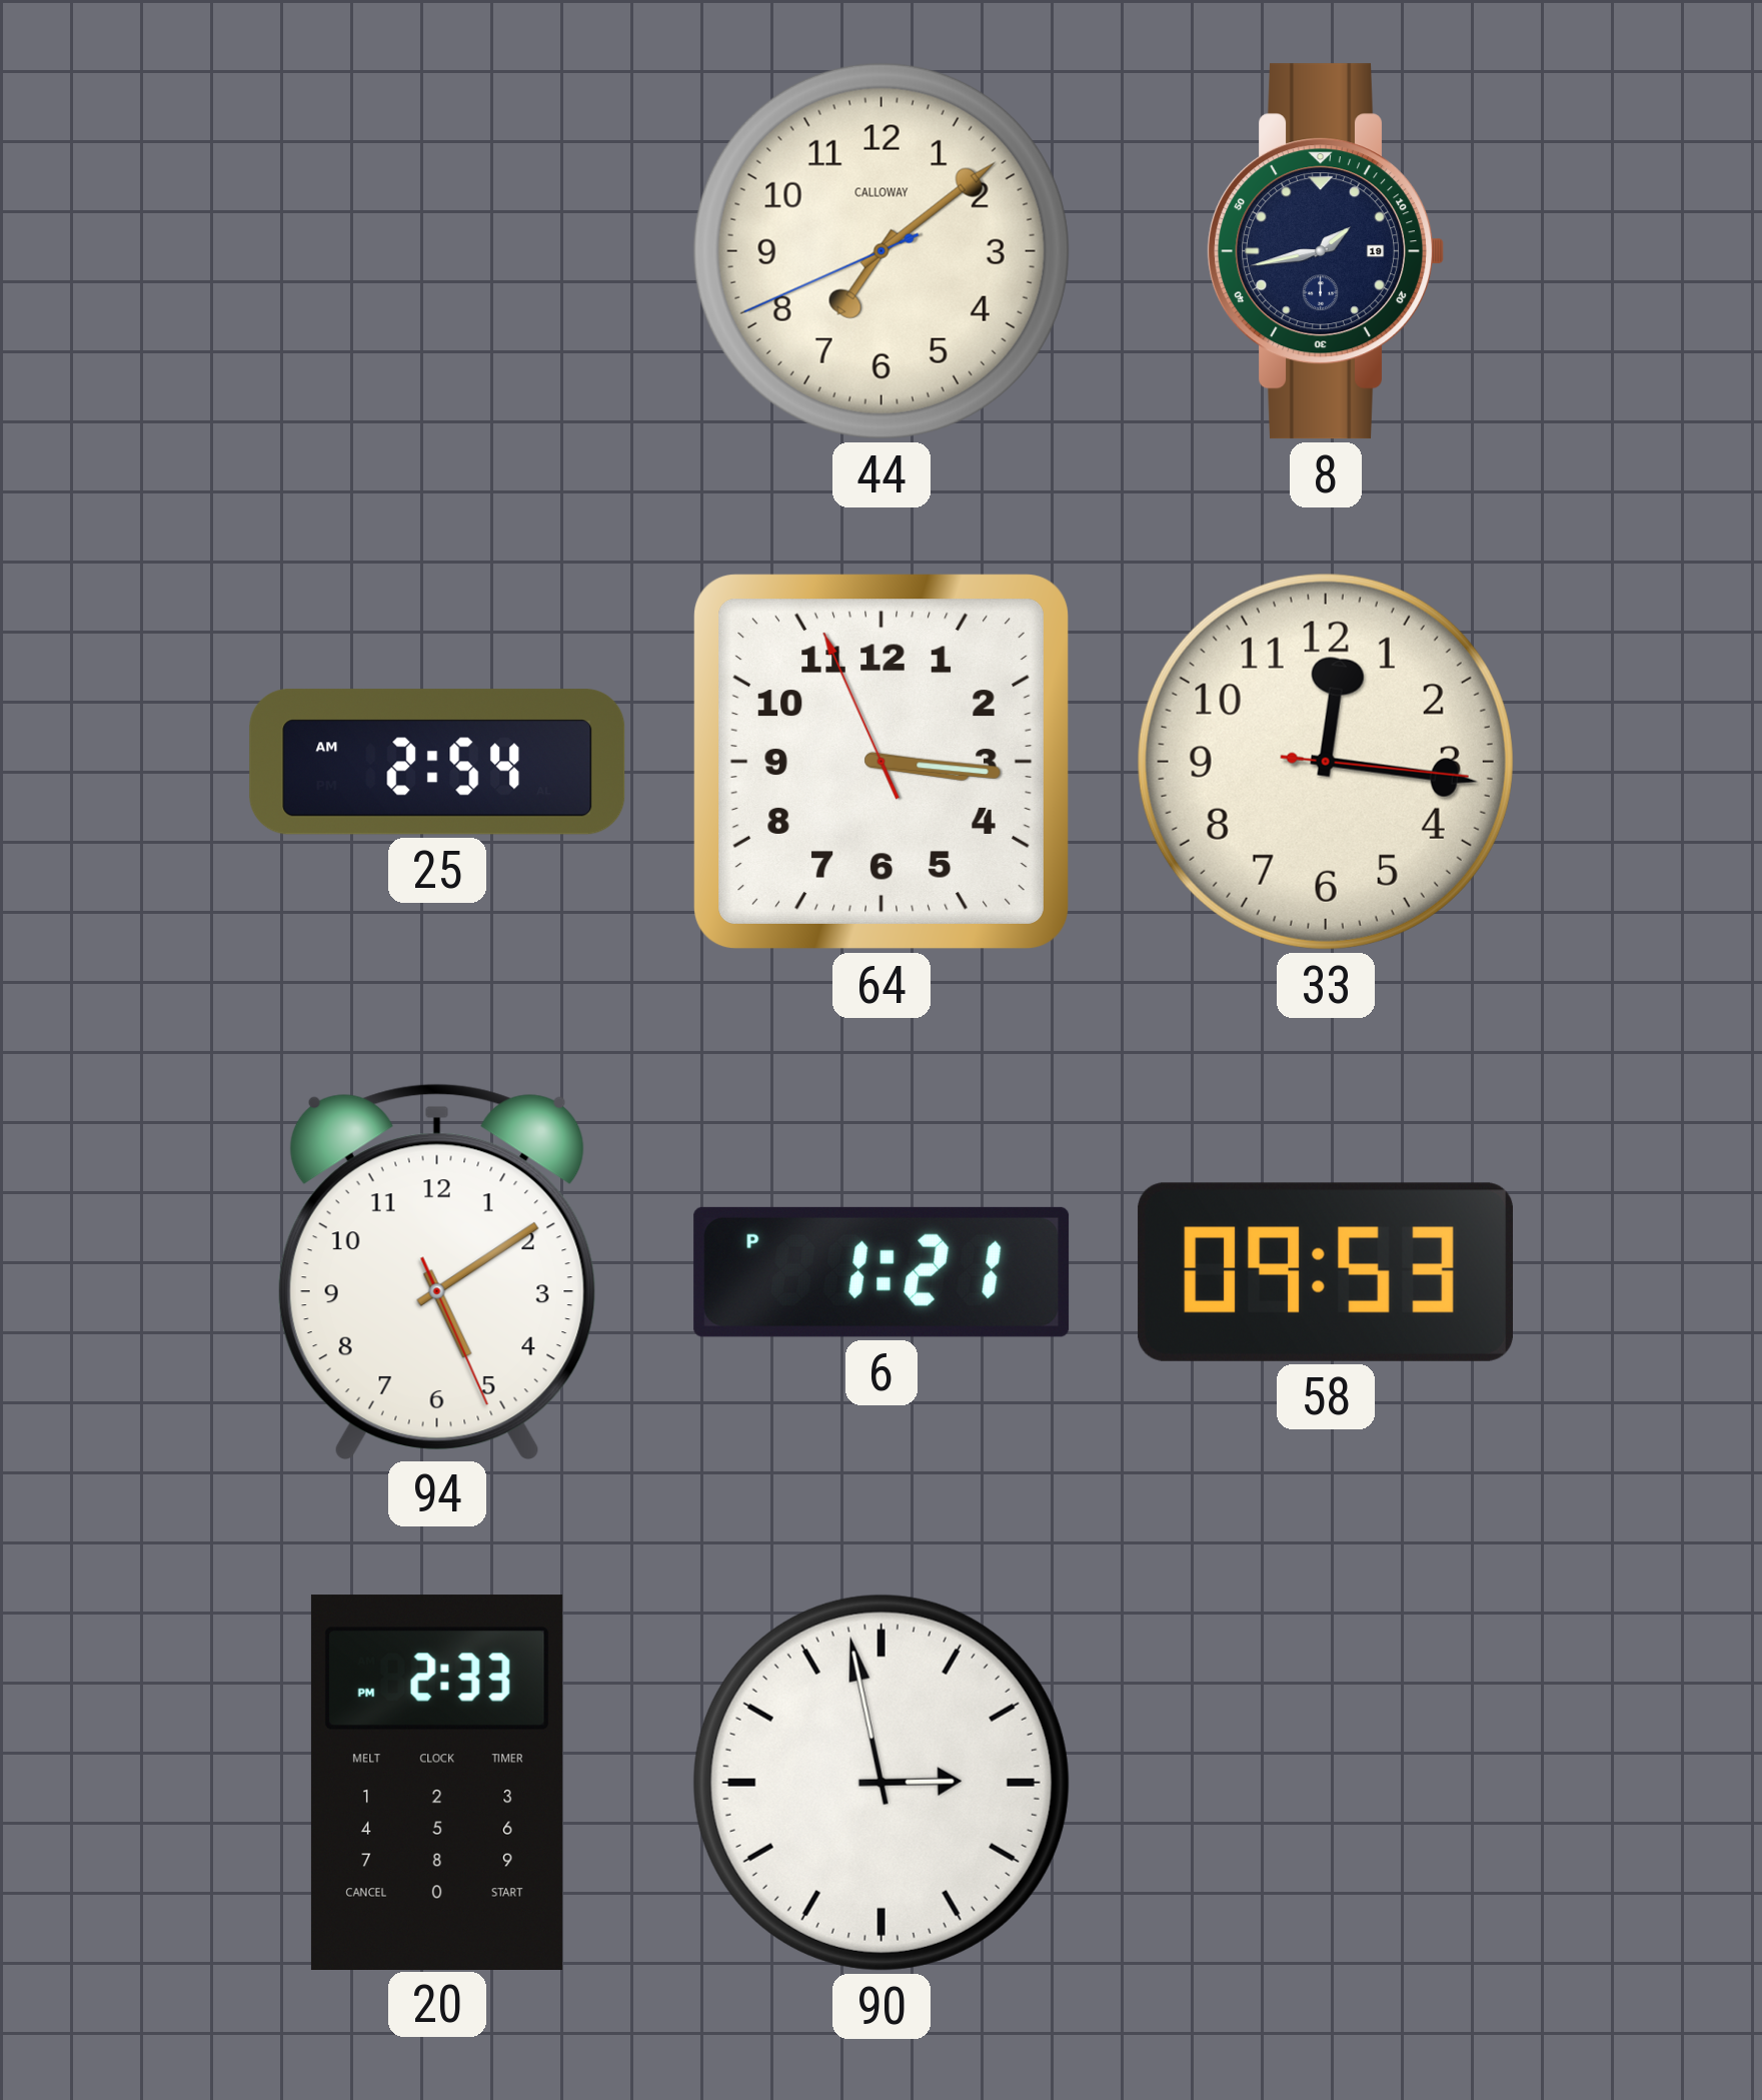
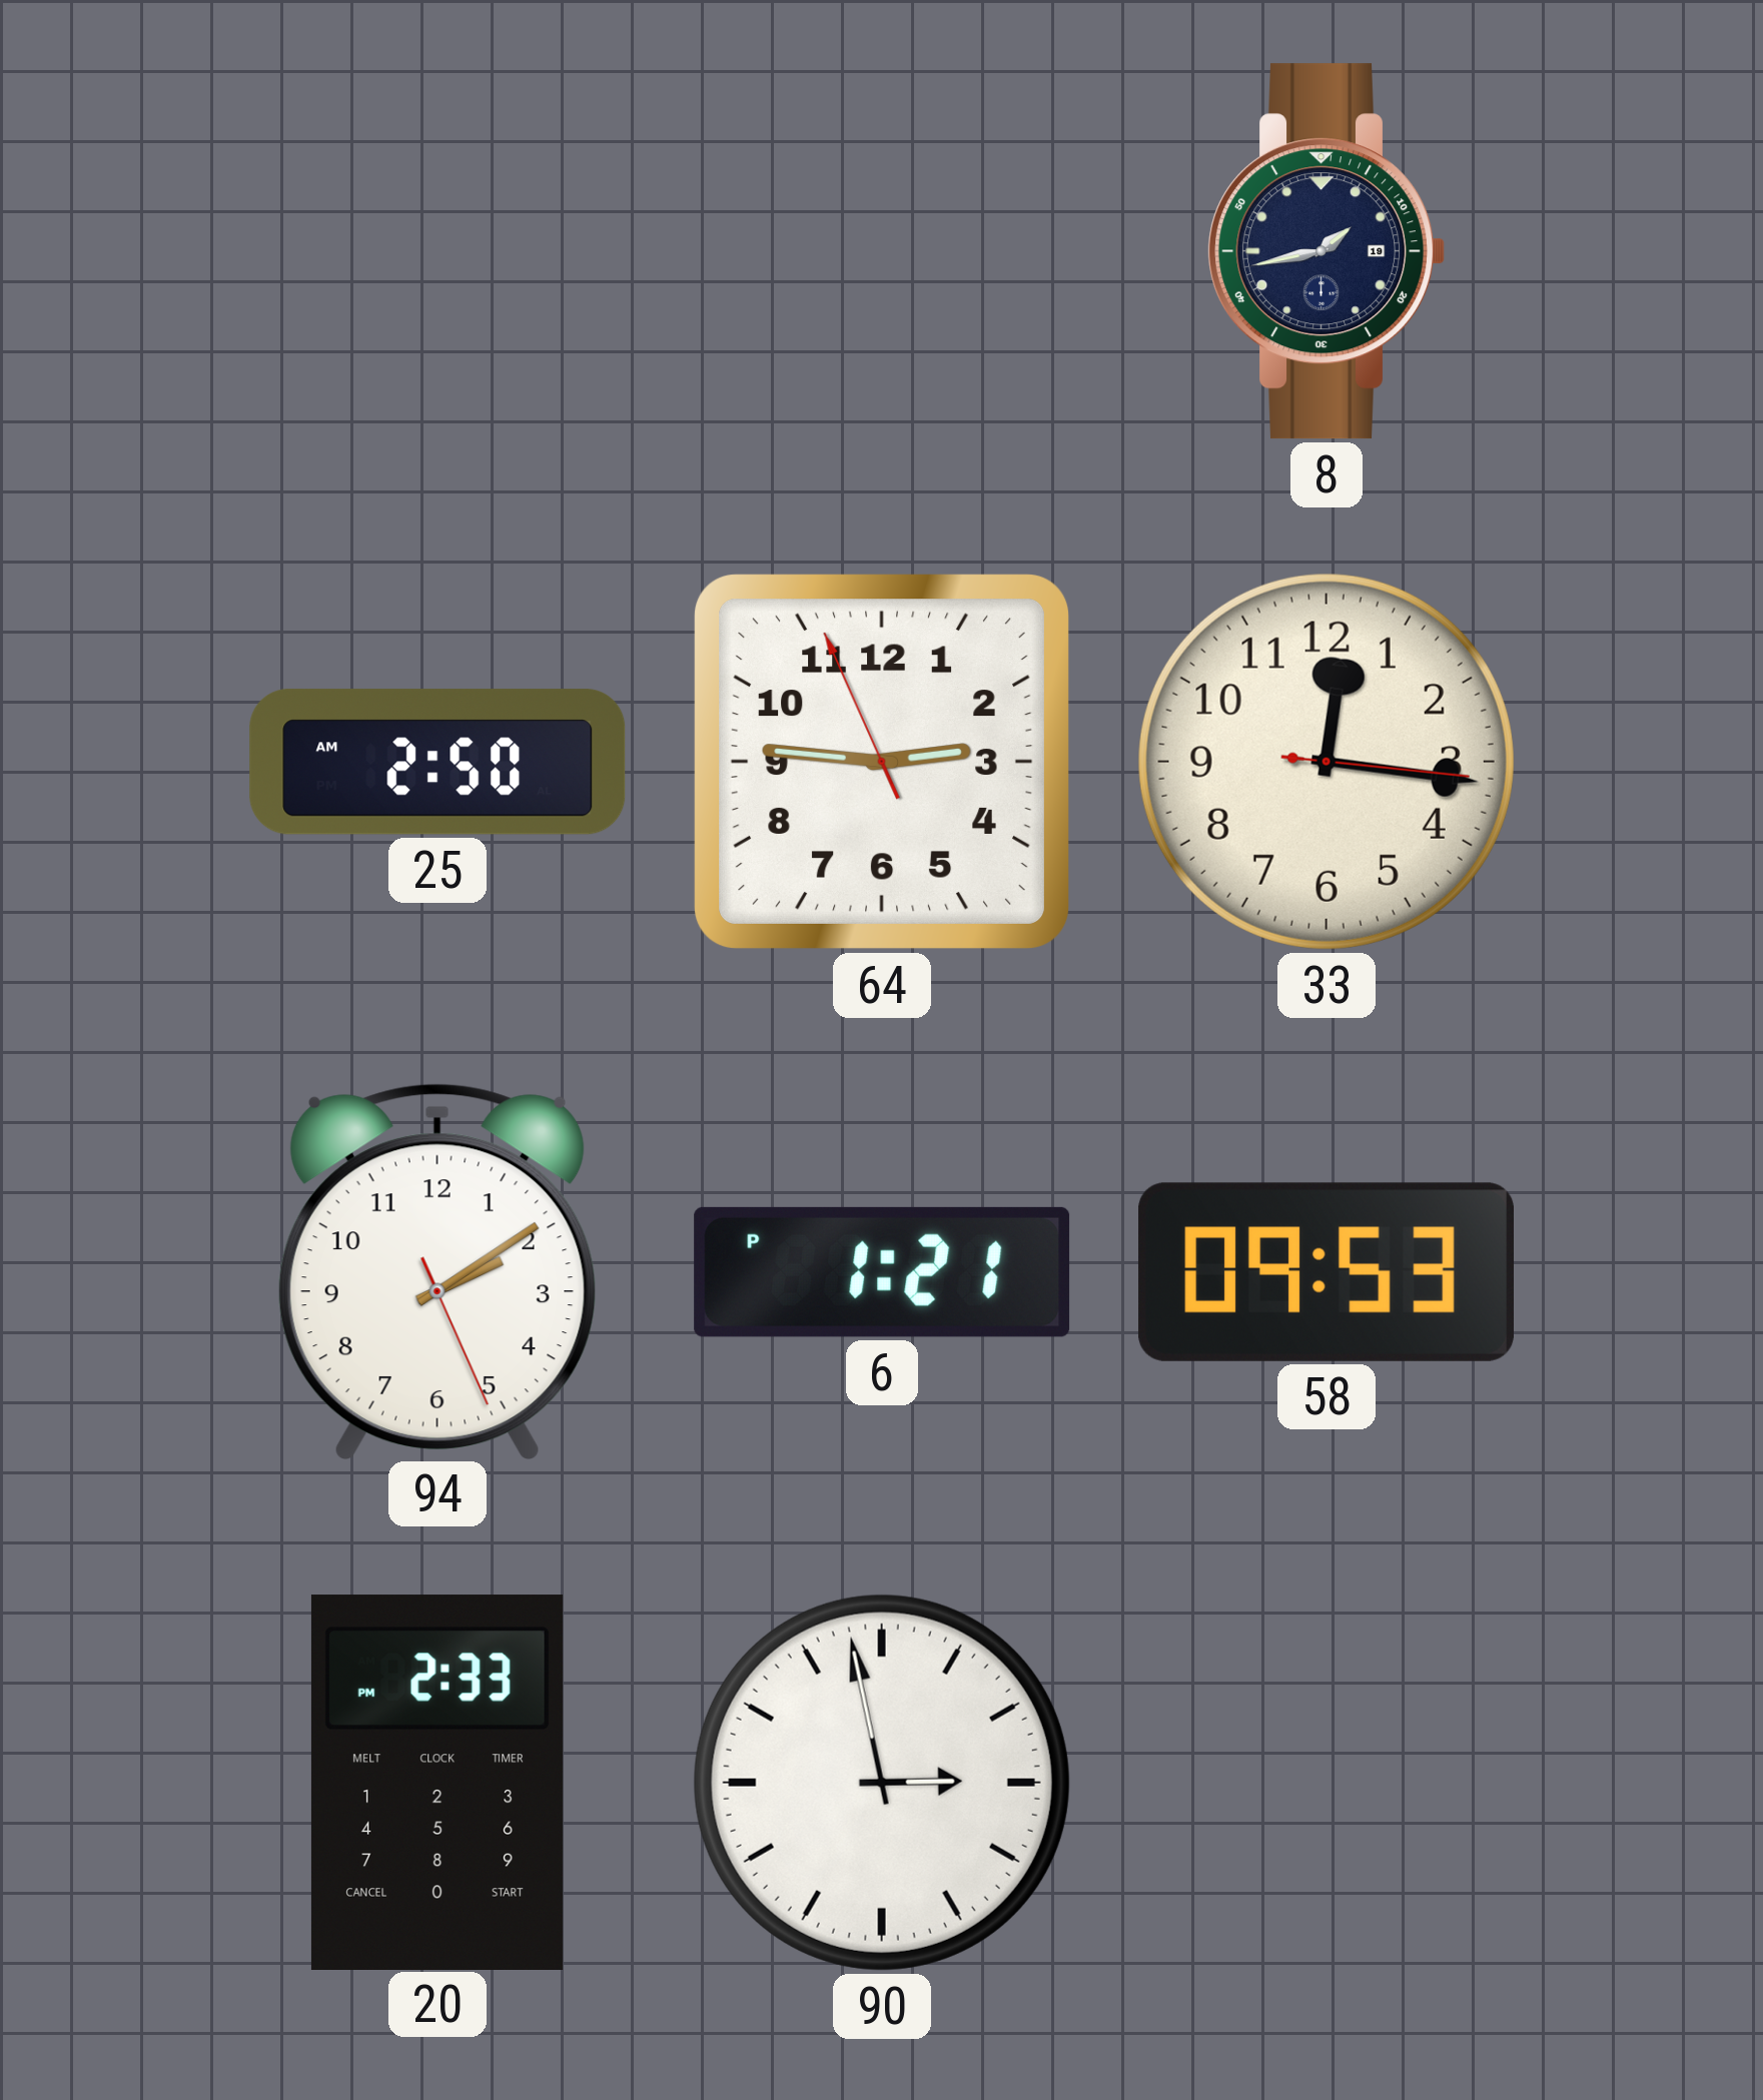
44: 7:08 -> none
25: 2:54 -> 2:50
64: 3:15 -> 2:45
94: 5:09 -> 2:09
